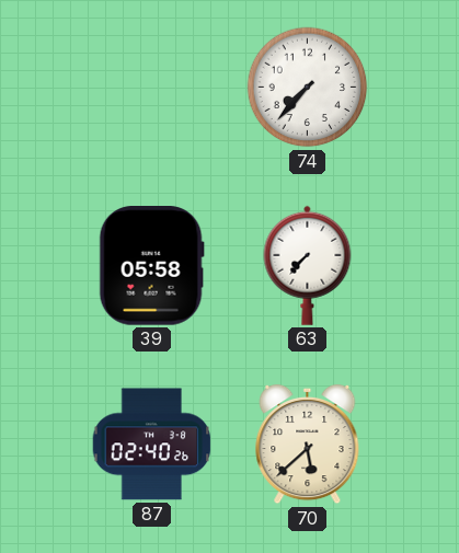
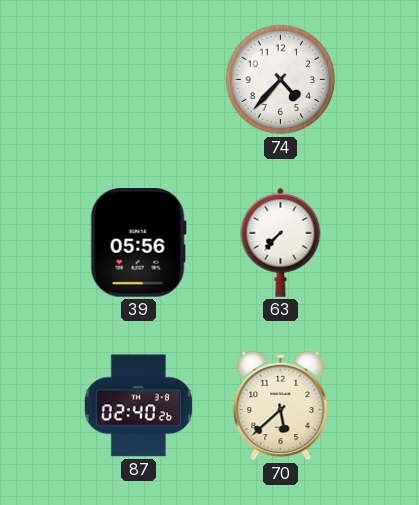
74: 7:37 -> 4:37
39: 05:58 -> 05:56
